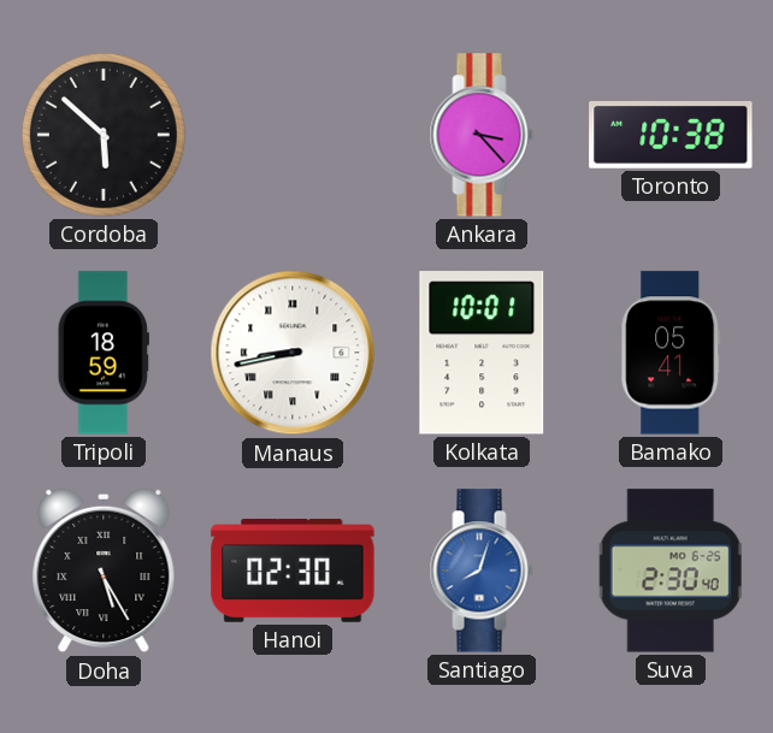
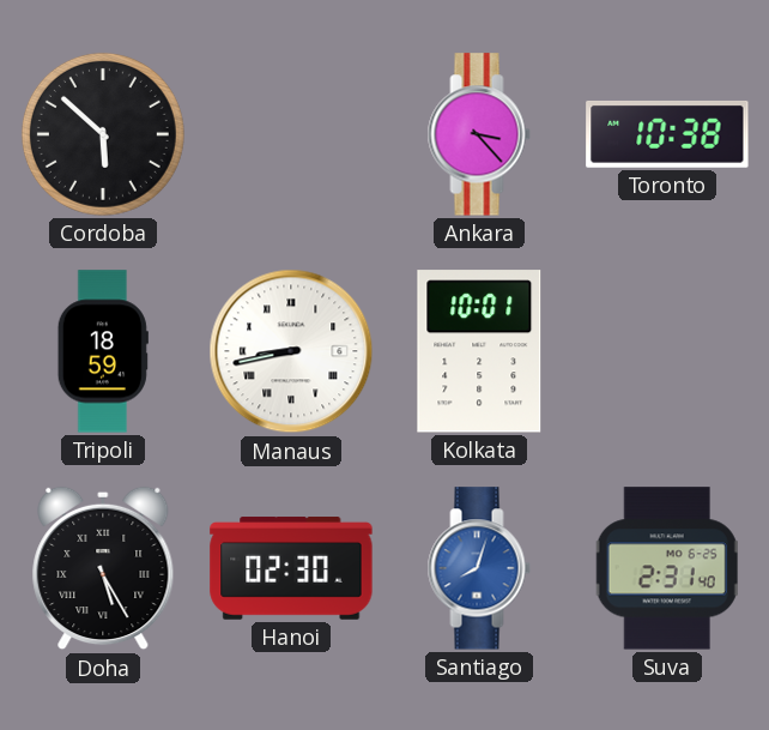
Bamako: 05:41 -> none
Suva: 2:30 -> 2:31
